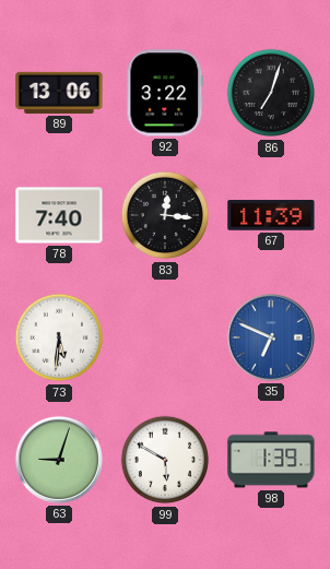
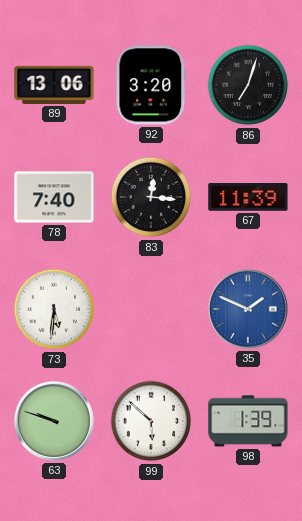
92: 3:22 -> 3:20
35: 6:49 -> 1:49
63: 9:03 -> 9:48
99: 5:50 -> 5:52
